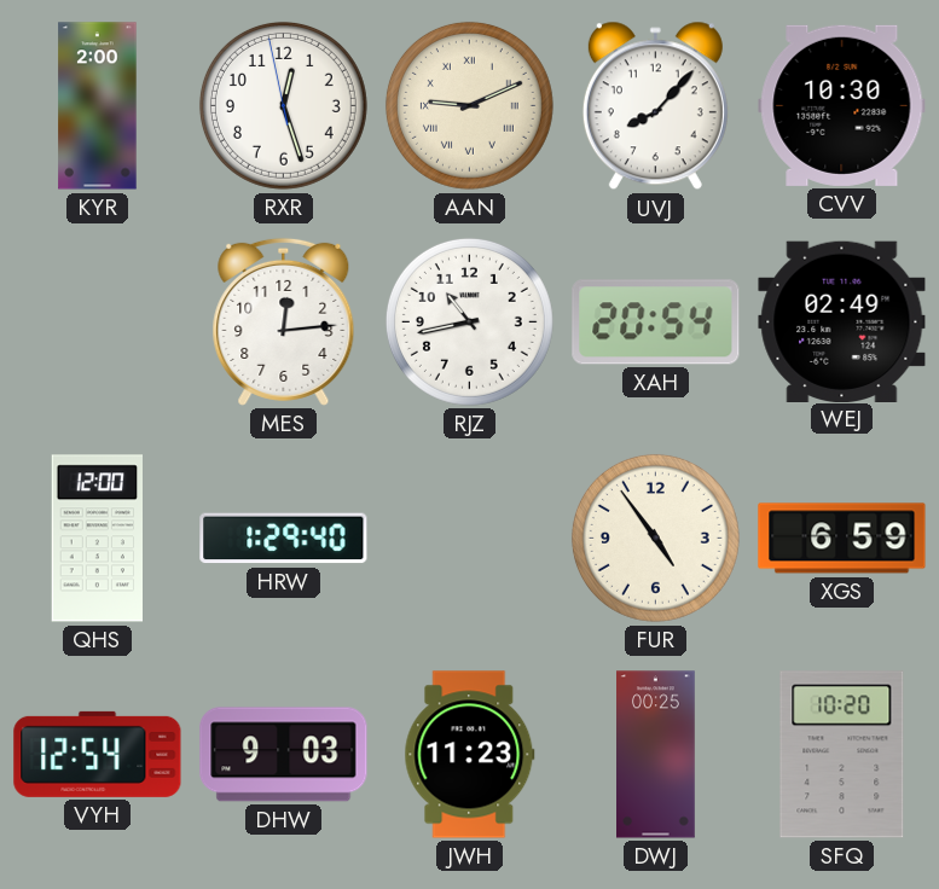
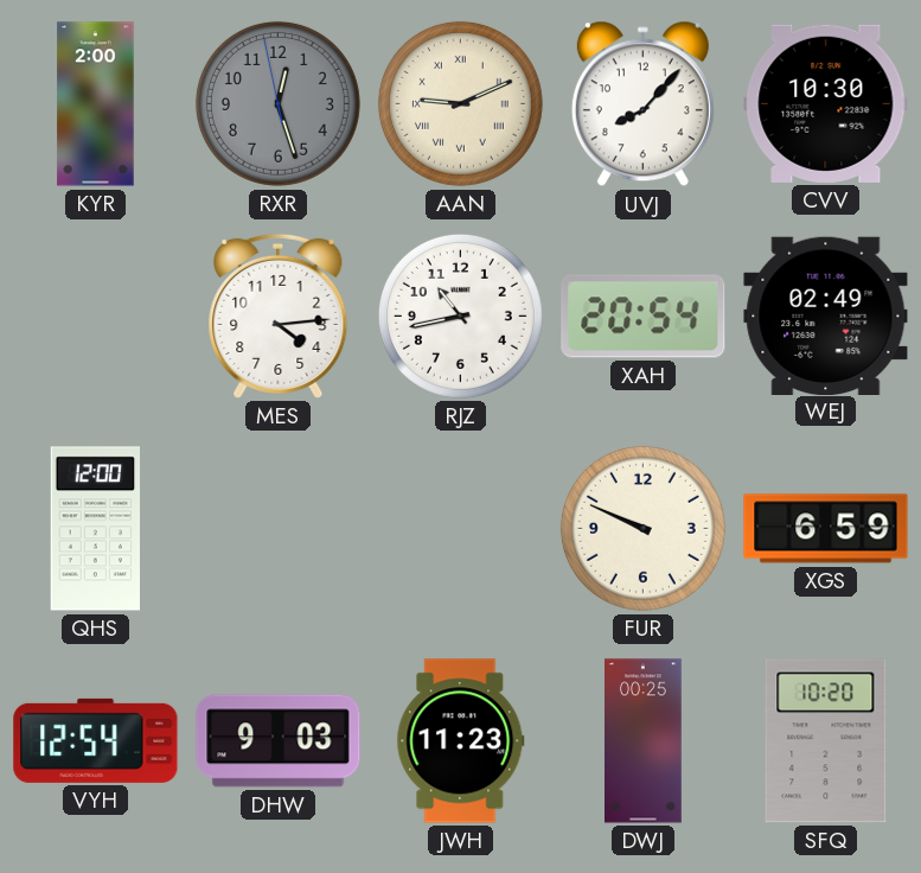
RXR dial: white -> grey
MES: 12:14 -> 4:14
HRW: 1:29 -> none
FUR: 4:54 -> 9:49
